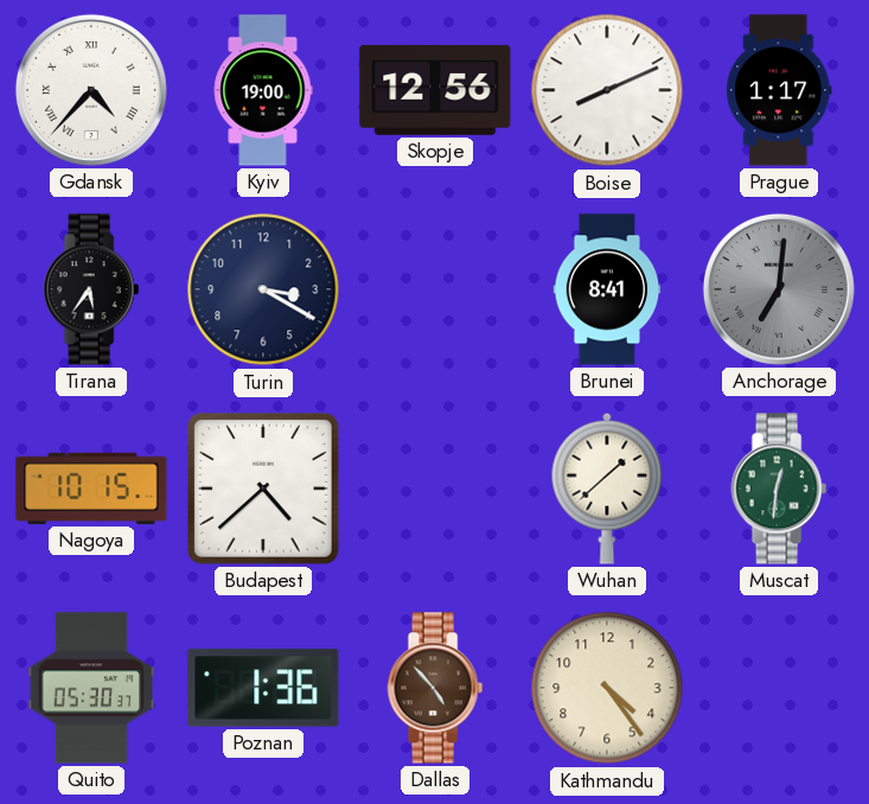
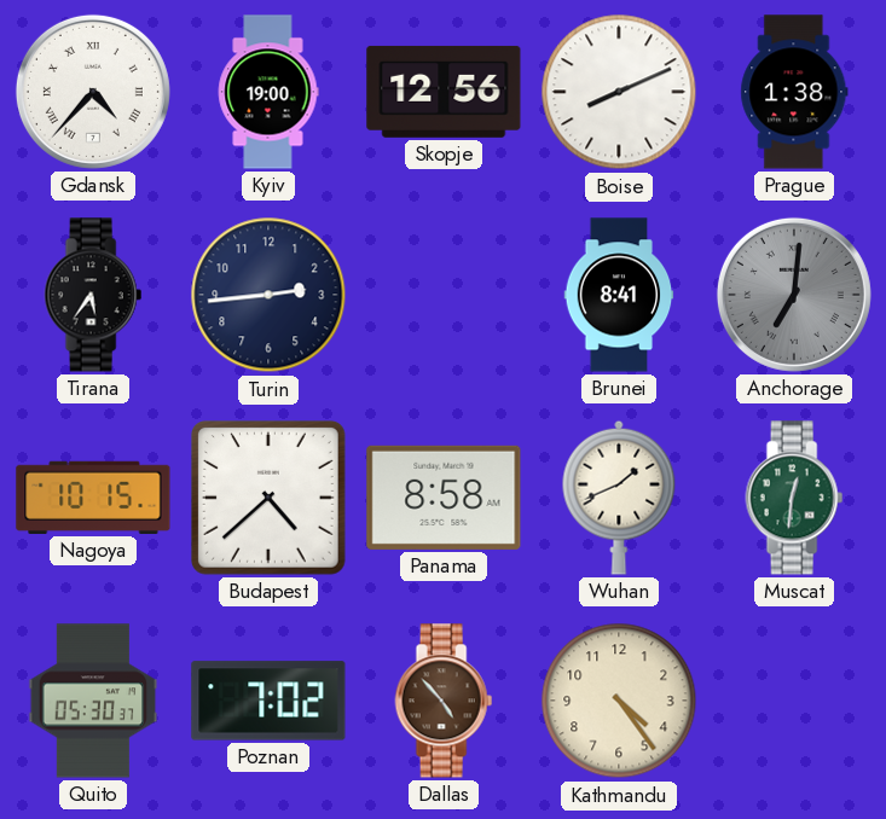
Prague: 1:17 -> 1:38
Turin: 3:20 -> 2:44
Panama: none -> 8:58
Wuhan: 1:38 -> 1:41
Poznan: 1:36 -> 7:02
